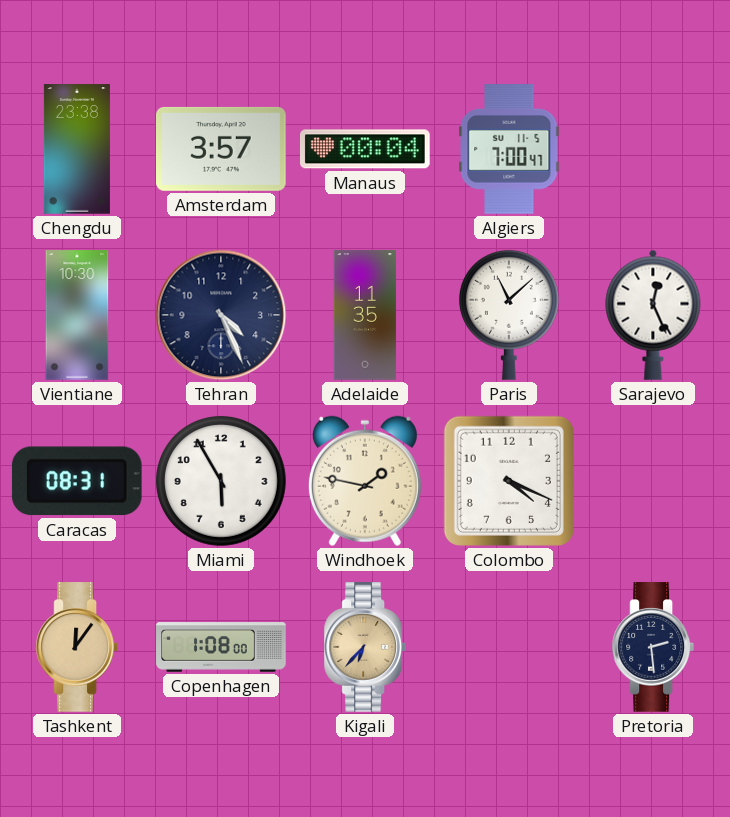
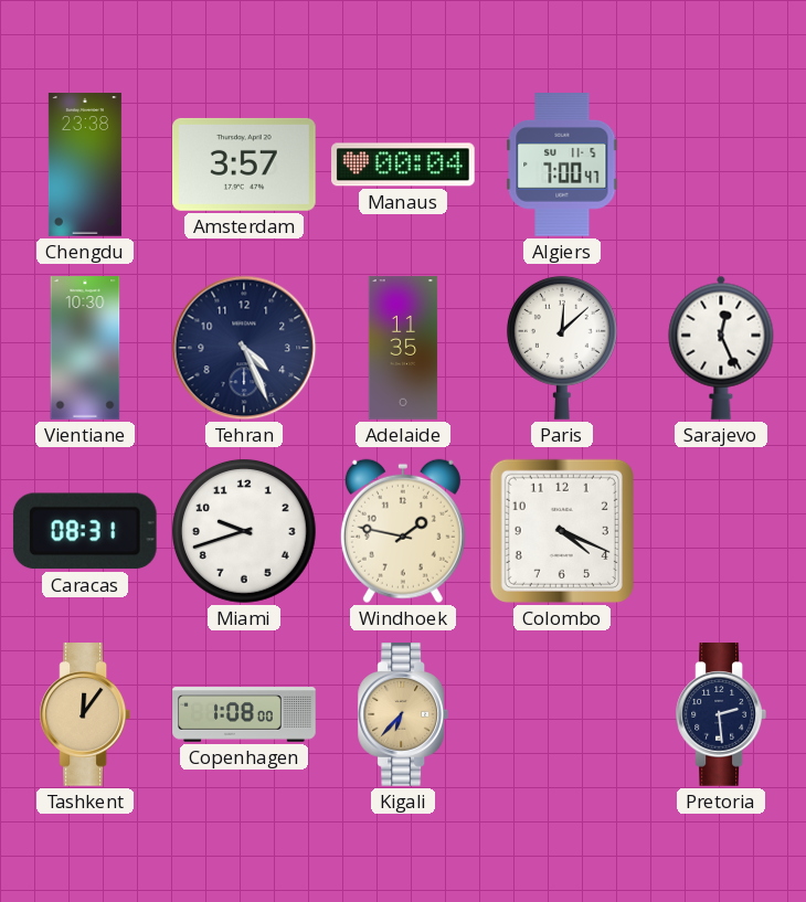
Paris: 11:08 -> 12:08
Miami: 5:55 -> 9:42
